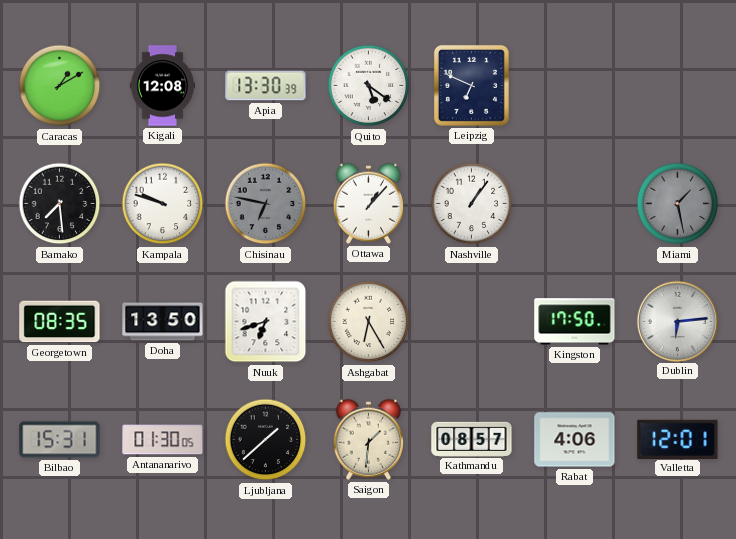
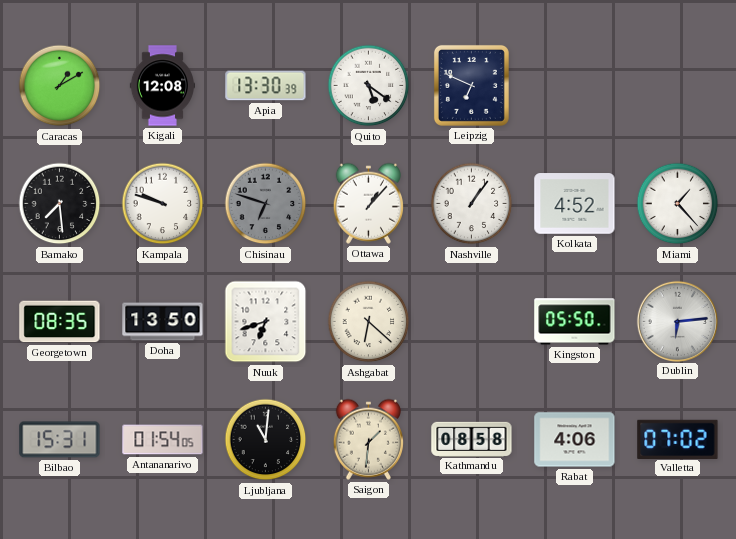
Chisinau: 6:47 -> 6:48
Kolkata: none -> 4:52
Miami: 1:28 -> 1:23
Miami dial: grey -> white
Ashgabat: 6:25 -> 6:22
Kingston: 17:50 -> 05:50
Antananarivo: 01:30 -> 01:54
Ljubljana: 1:38 -> 11:01
Kathmandu: 08:57 -> 08:58
Valletta: 12:01 -> 07:02
